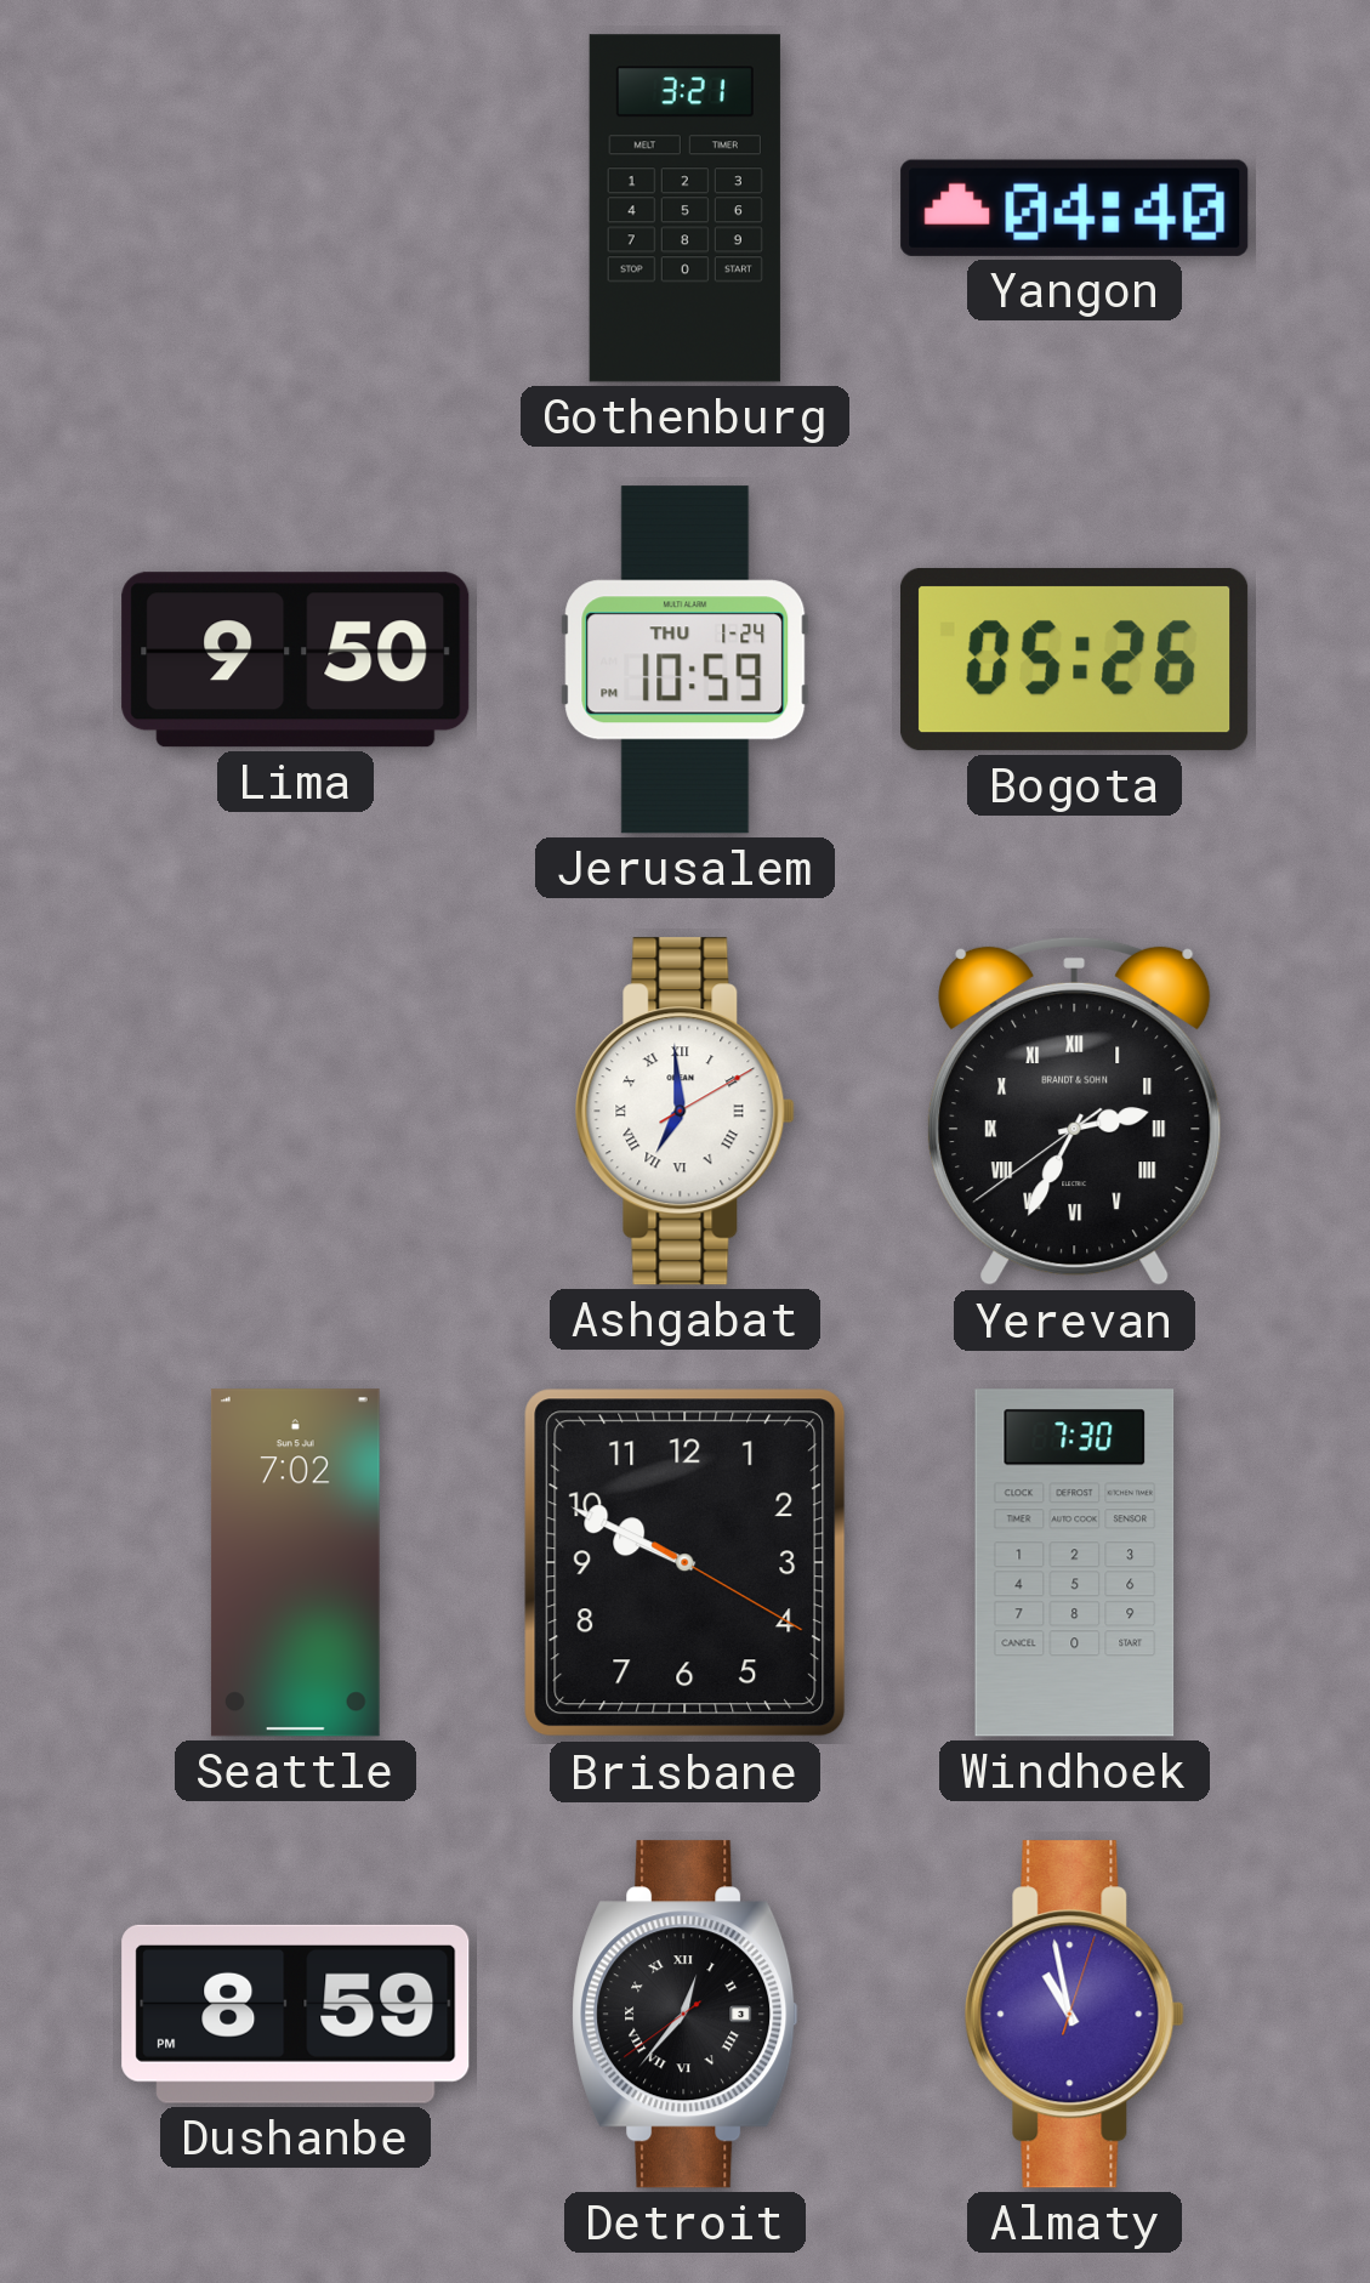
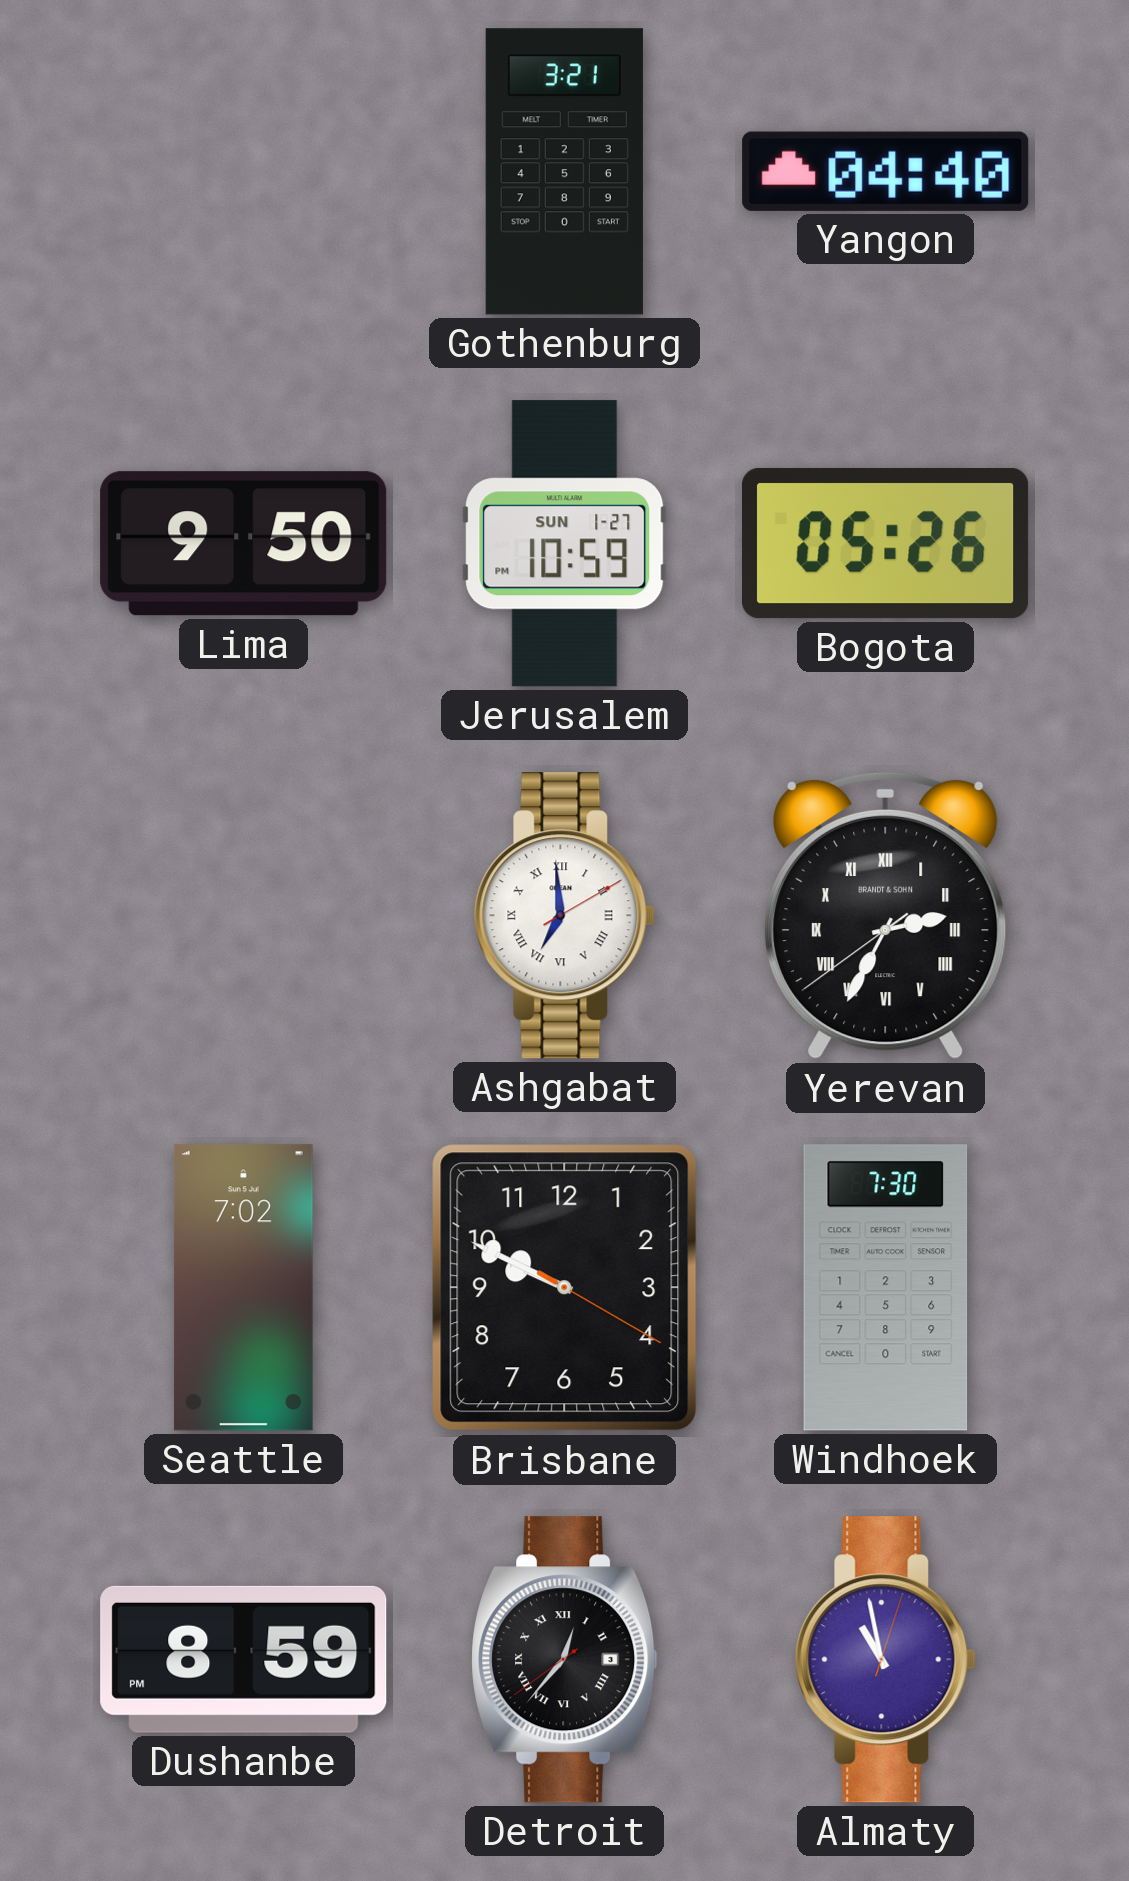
Jerusalem date: THU 1-24 -> SUN 1-27
